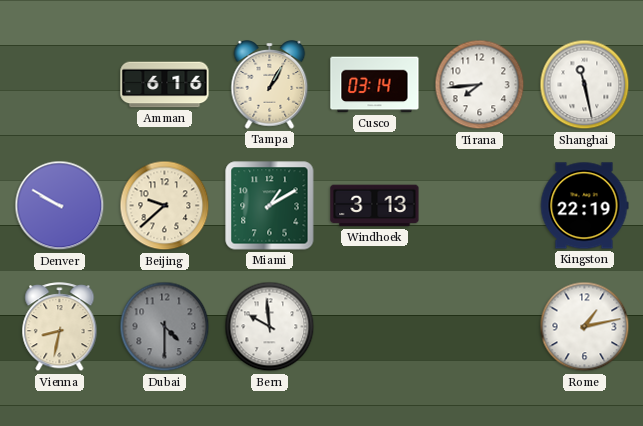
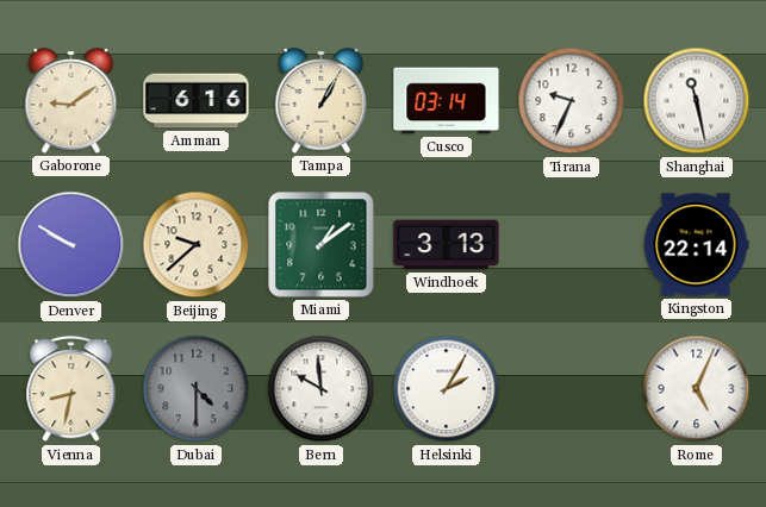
Gaborone: none -> 9:09
Tirana: 7:44 -> 9:34
Miami: 1:10 -> 1:09
Kingston: 22:19 -> 22:14
Helsinki: none -> 2:05
Rome: 1:13 -> 5:04
